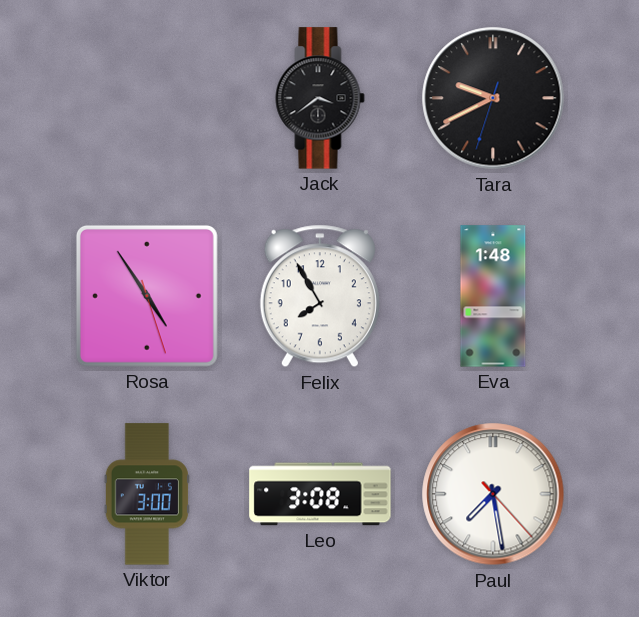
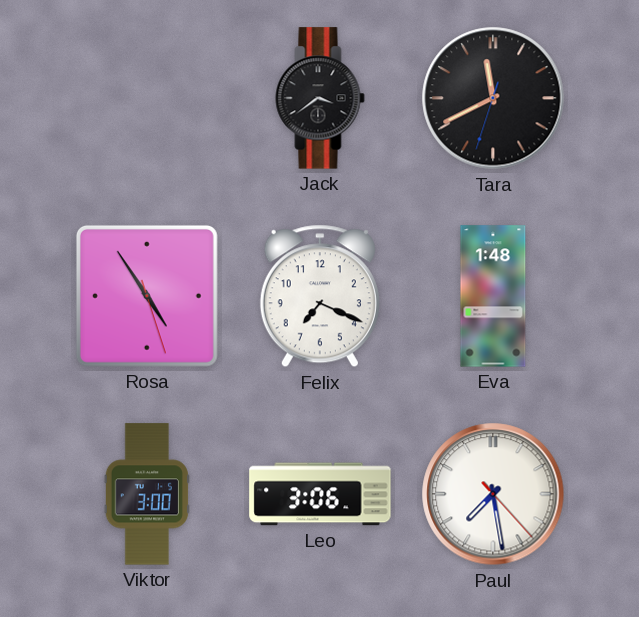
Tara: 9:40 -> 11:40
Felix: 7:55 -> 7:19
Leo: 3:08 -> 3:06
